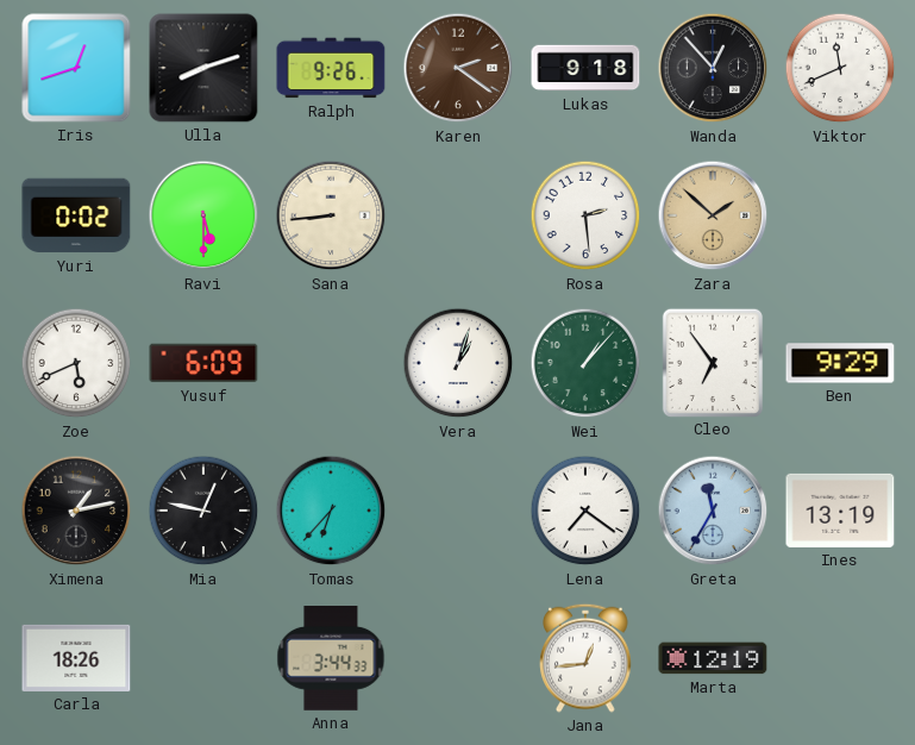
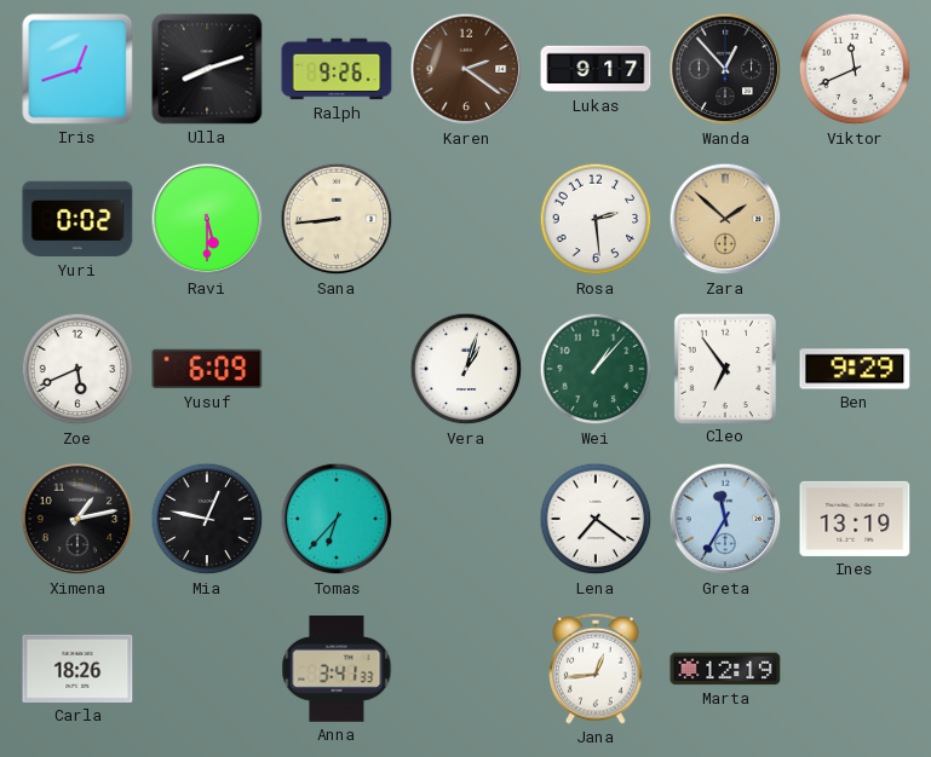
Lukas: 9:18 -> 9:17
Anna: 3:44 -> 3:41
